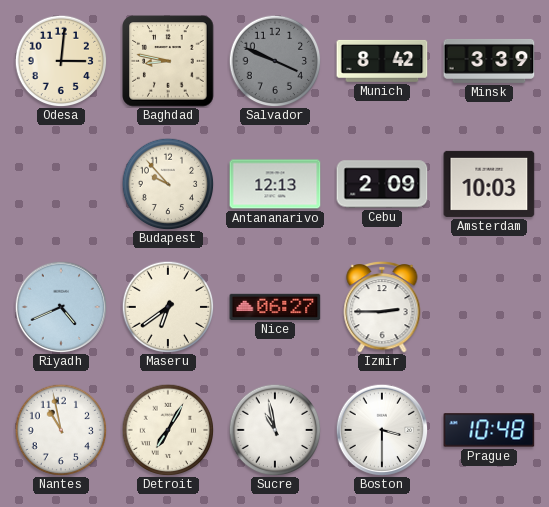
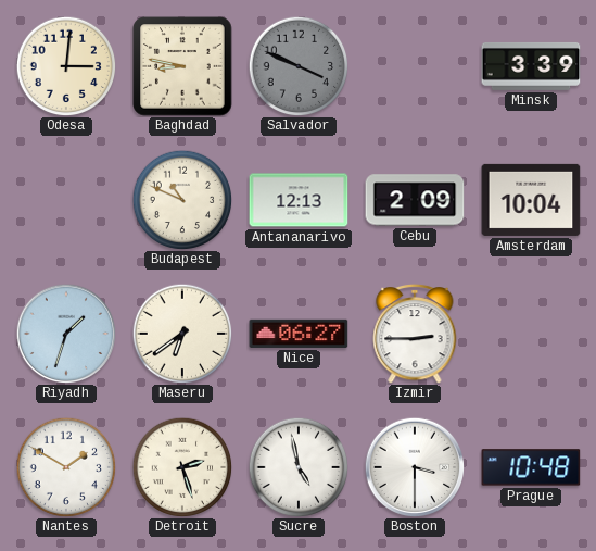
Munich: 8:42 -> none
Budapest: 9:53 -> 10:49
Amsterdam: 10:03 -> 10:04
Riyadh: 4:41 -> 1:33
Nantes: 10:58 -> 1:50
Detroit: 7:05 -> 2:27
Sucre: 10:58 -> 4:58
